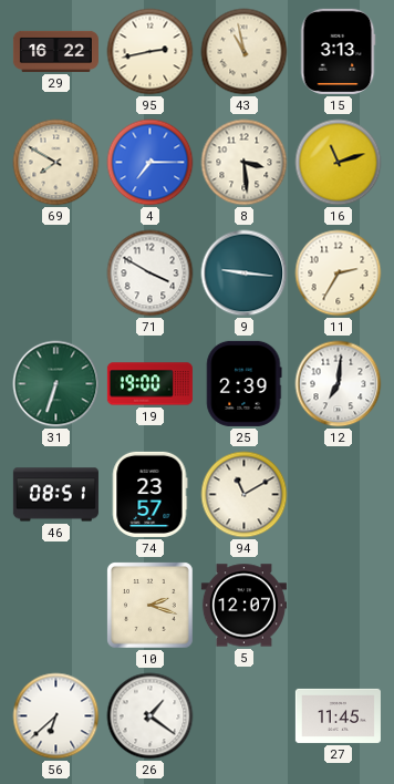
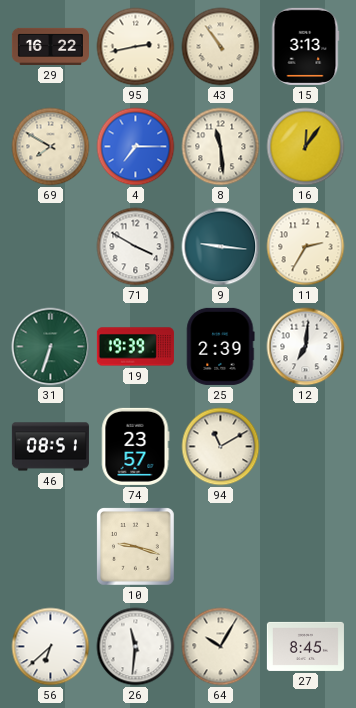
43: 10:58 -> 10:54
8: 3:29 -> 11:29
16: 11:12 -> 12:06
19: 19:00 -> 19:39
10: 2:18 -> 9:18
5: 12:07 -> none
26: 1:21 -> 11:31
64: none -> 10:05
27: 11:45 -> 8:45
